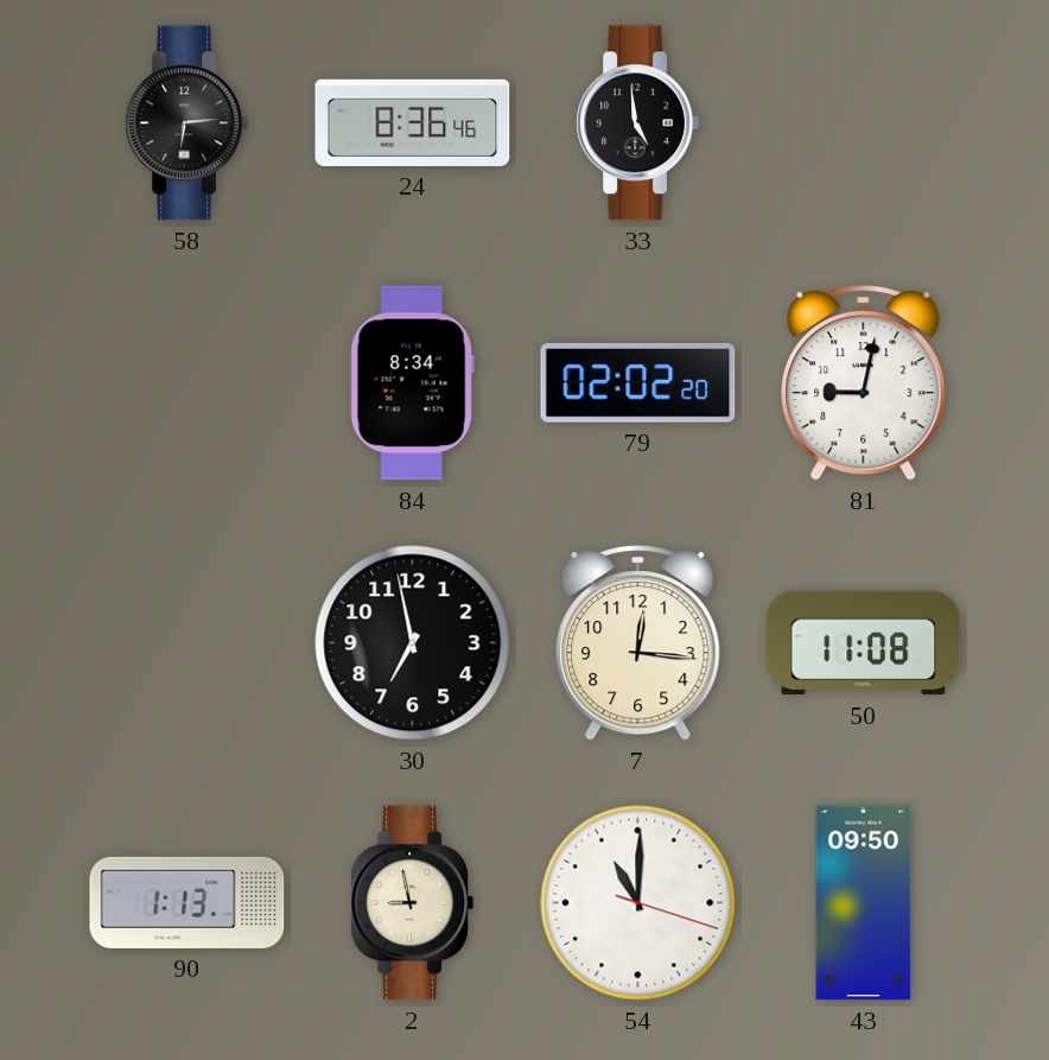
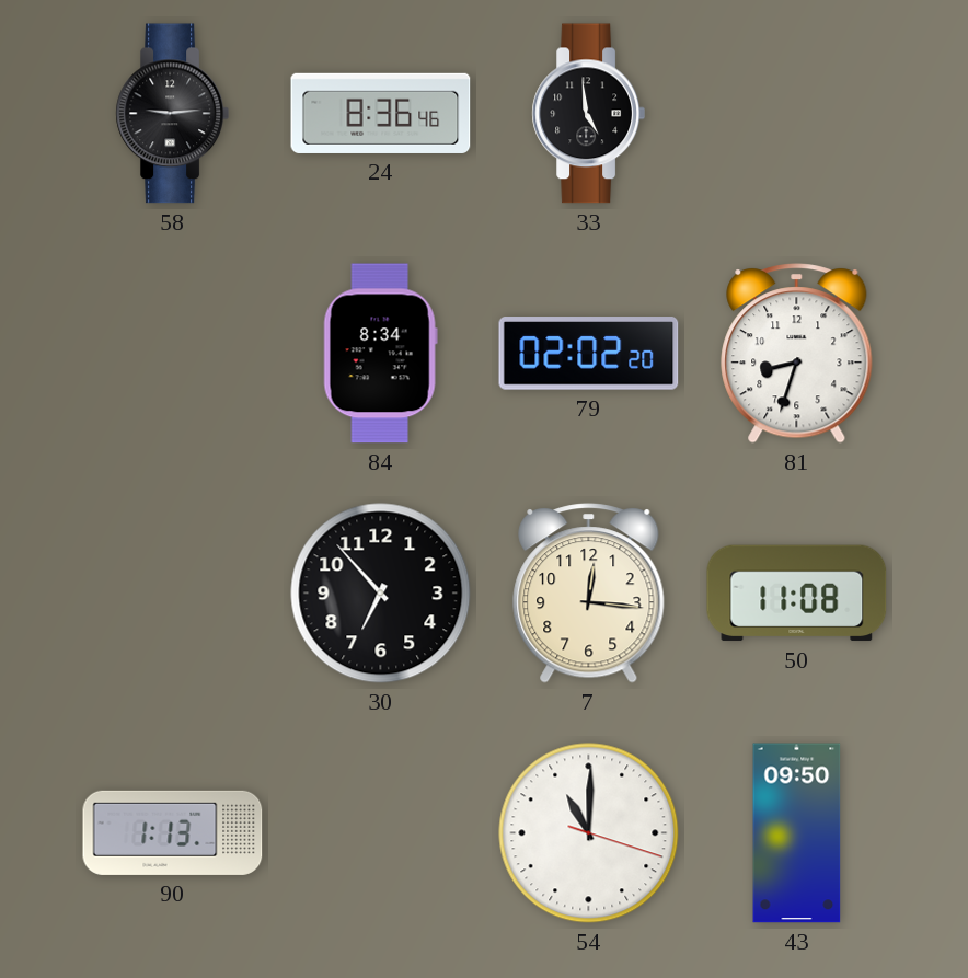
58: 6:14 -> 9:14
81: 9:02 -> 8:33
30: 6:58 -> 6:53
2: 8:58 -> none
